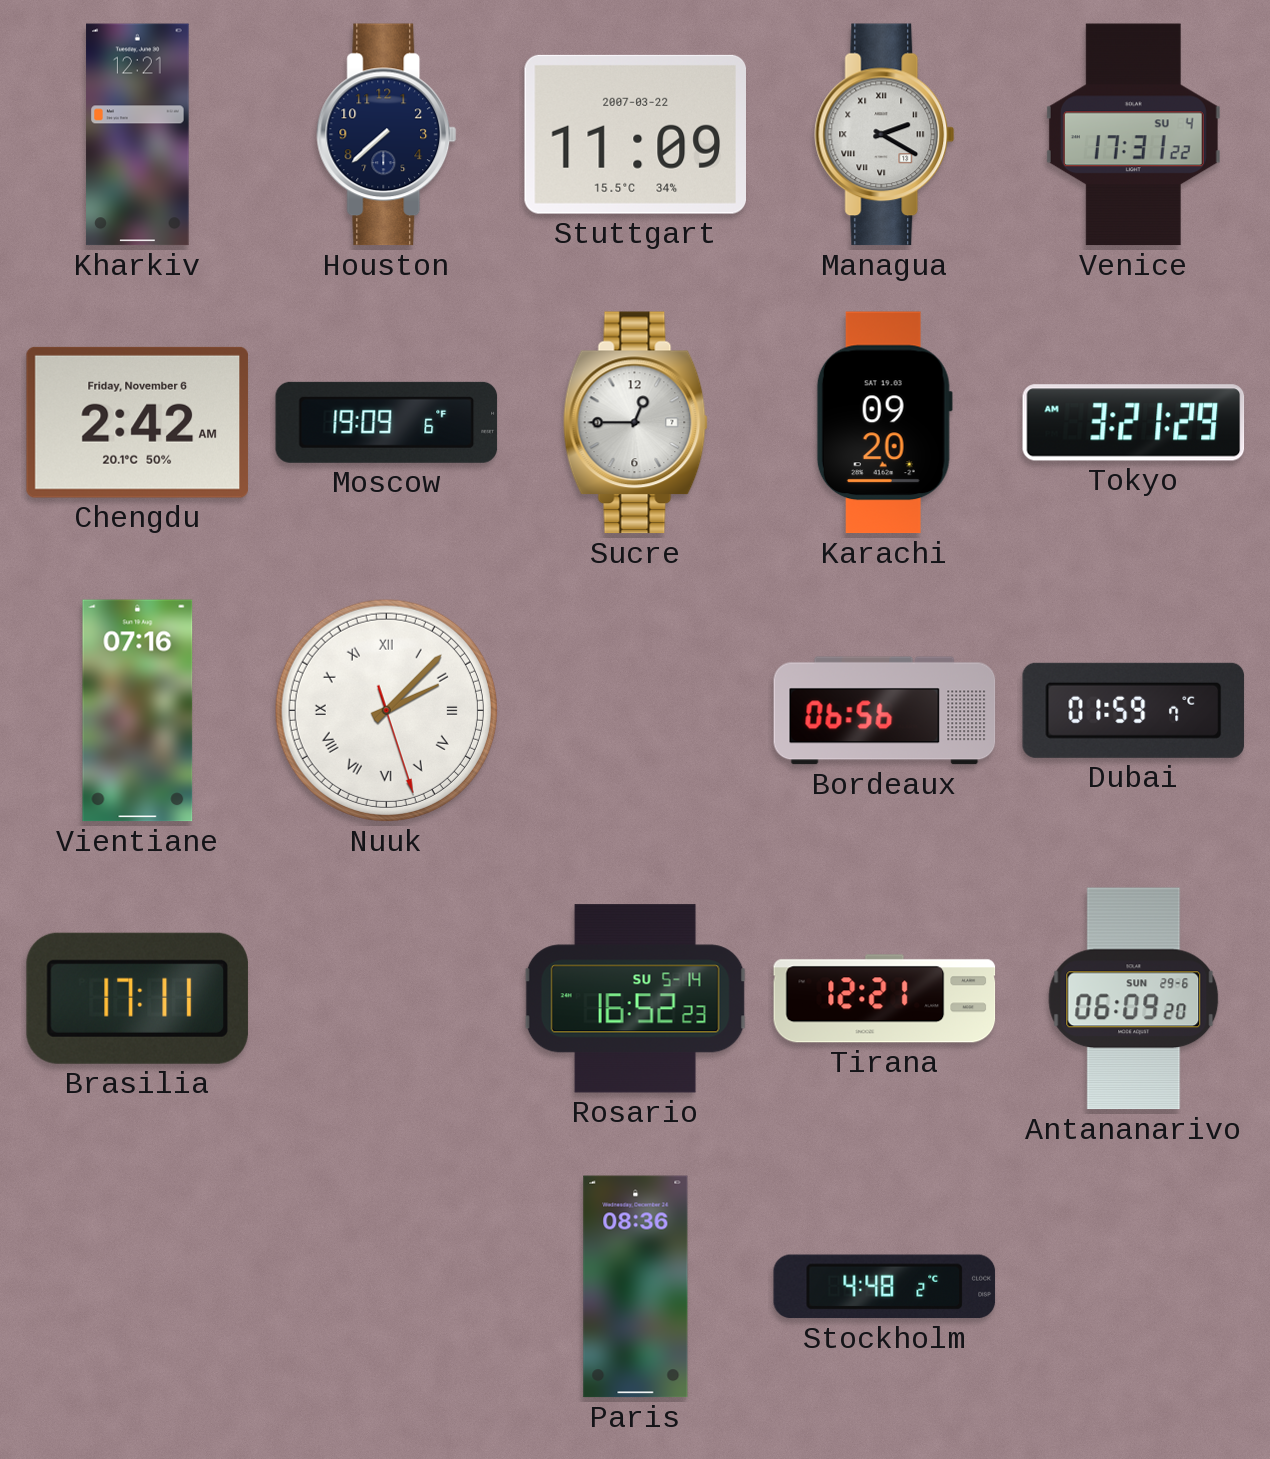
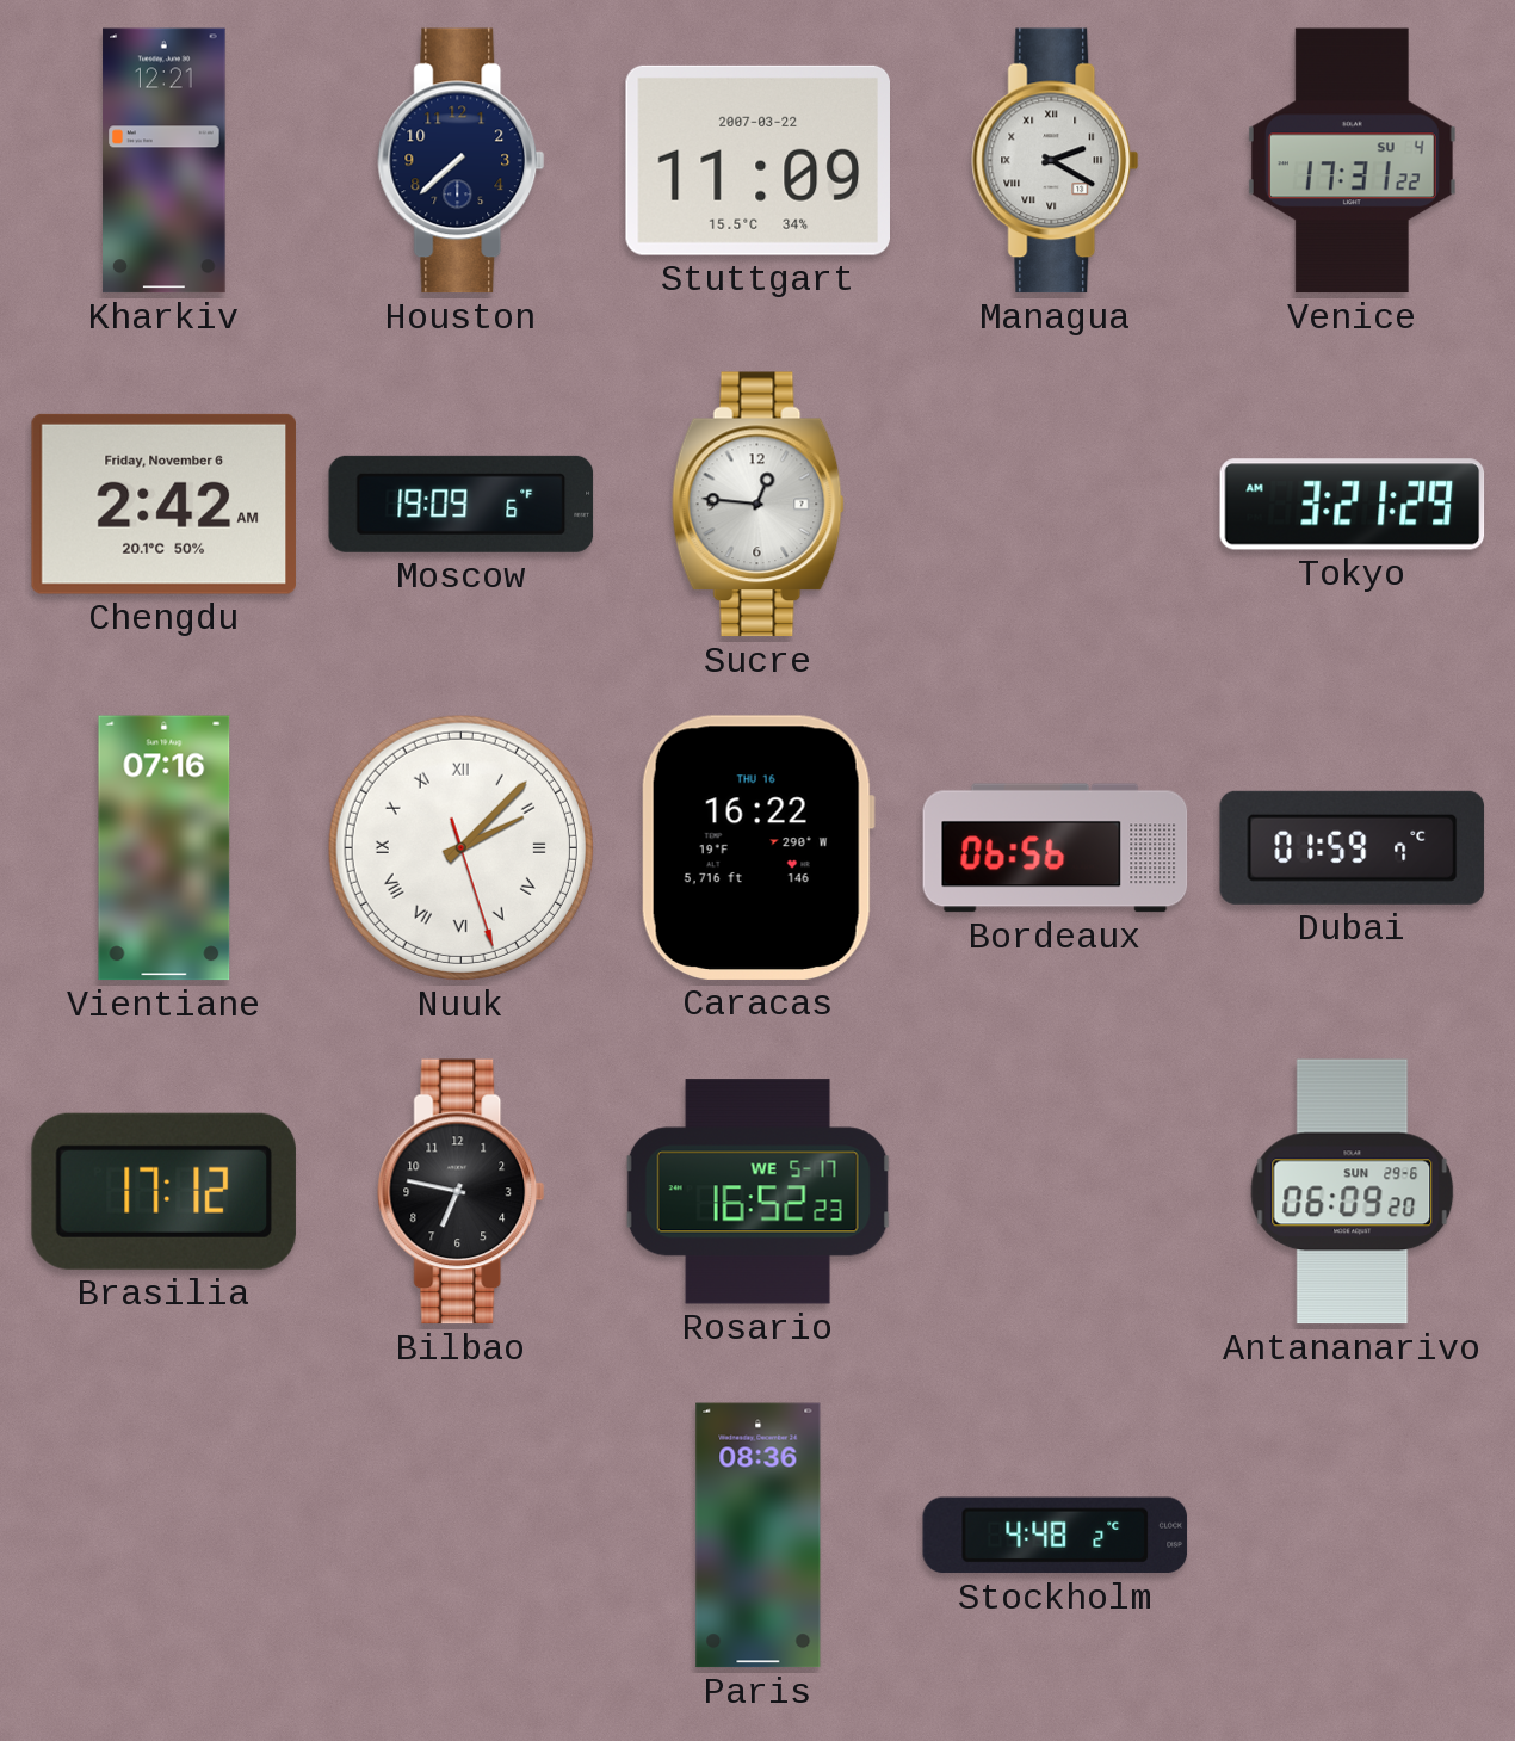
Sucre: 12:45 -> 12:46
Karachi: 09:20 -> none
Caracas: none -> 16:22
Brasilia: 17:11 -> 17:12
Bilbao: none -> 6:47
Rosario date: SU 5-14 -> WE 5-17
Tirana: 12:21 -> none
